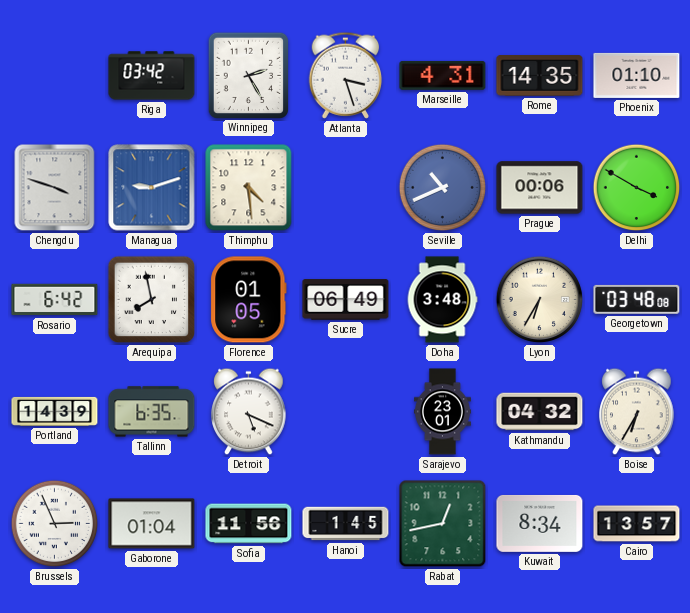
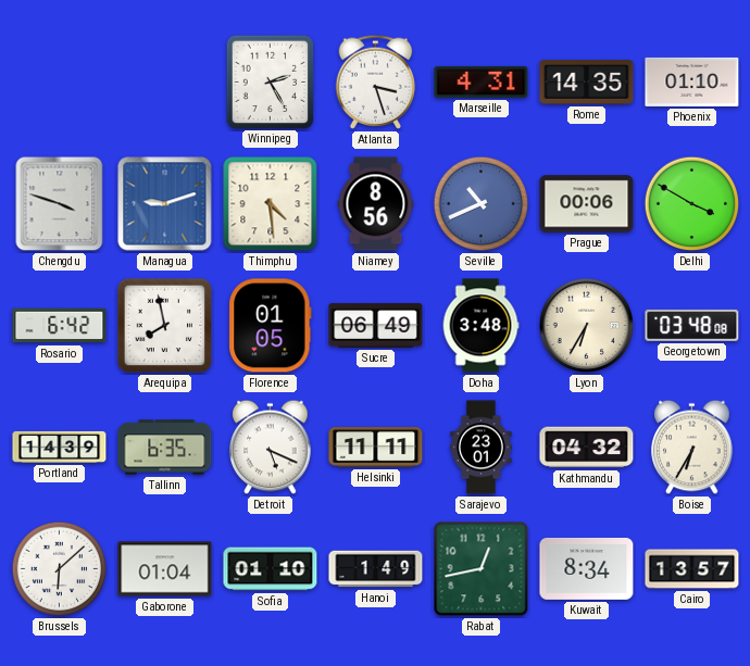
Riga: 03:42 -> none
Niamey: none -> 8:56
Helsinki: none -> 11:11
Brussels: 2:56 -> 6:08
Sofia: 11:56 -> 01:10
Hanoi: 1:45 -> 1:49
